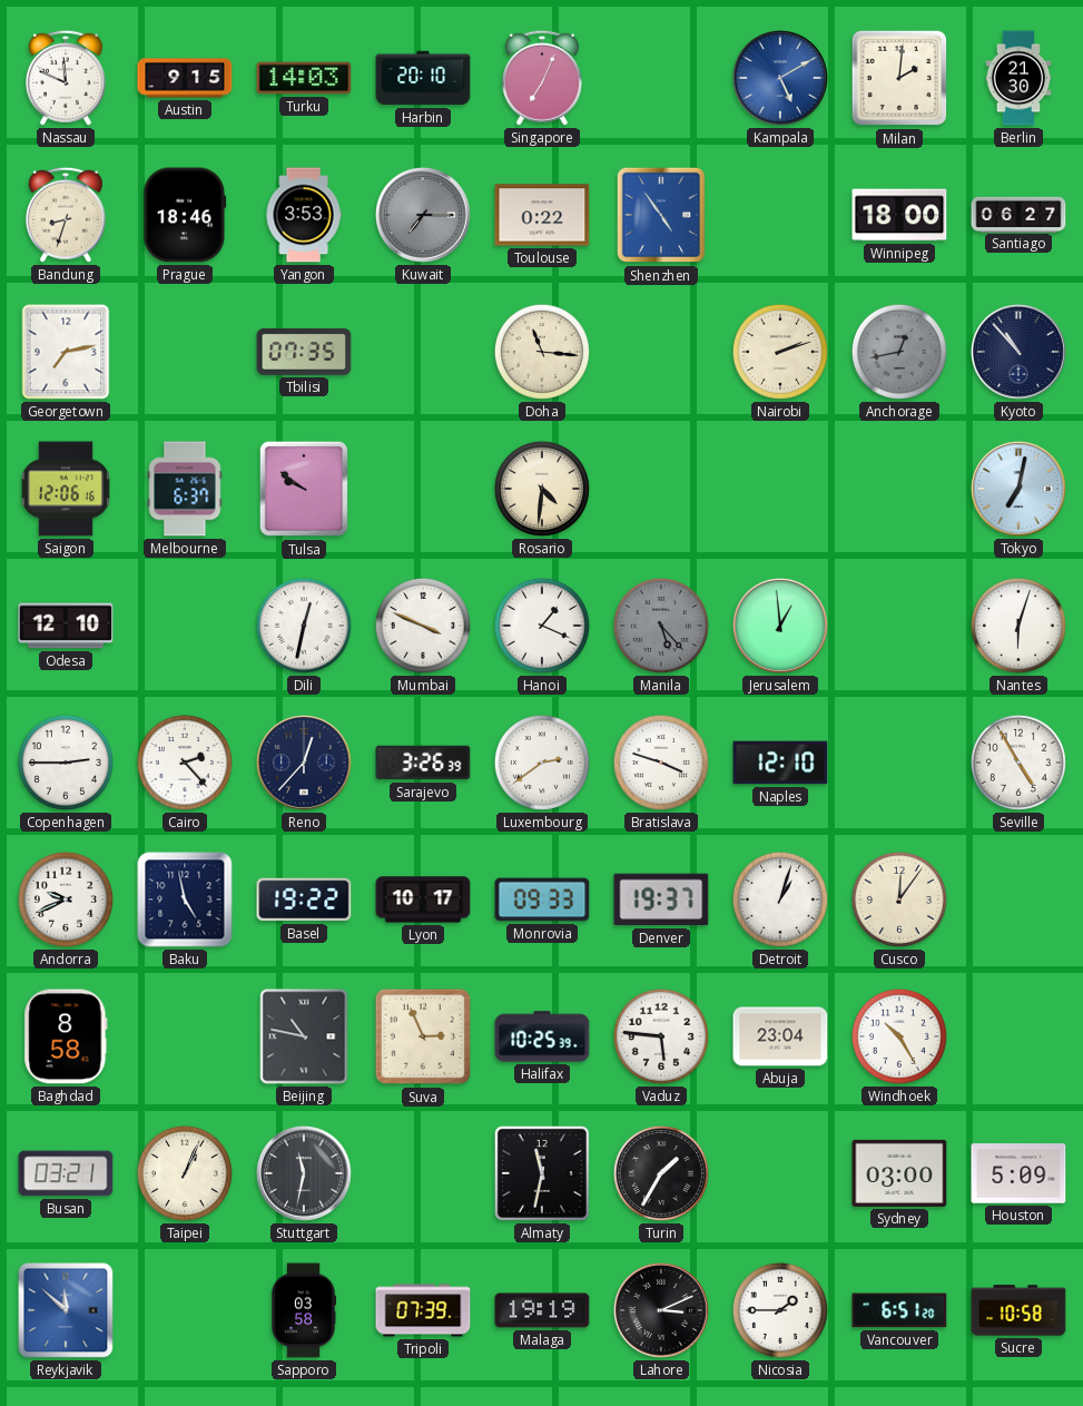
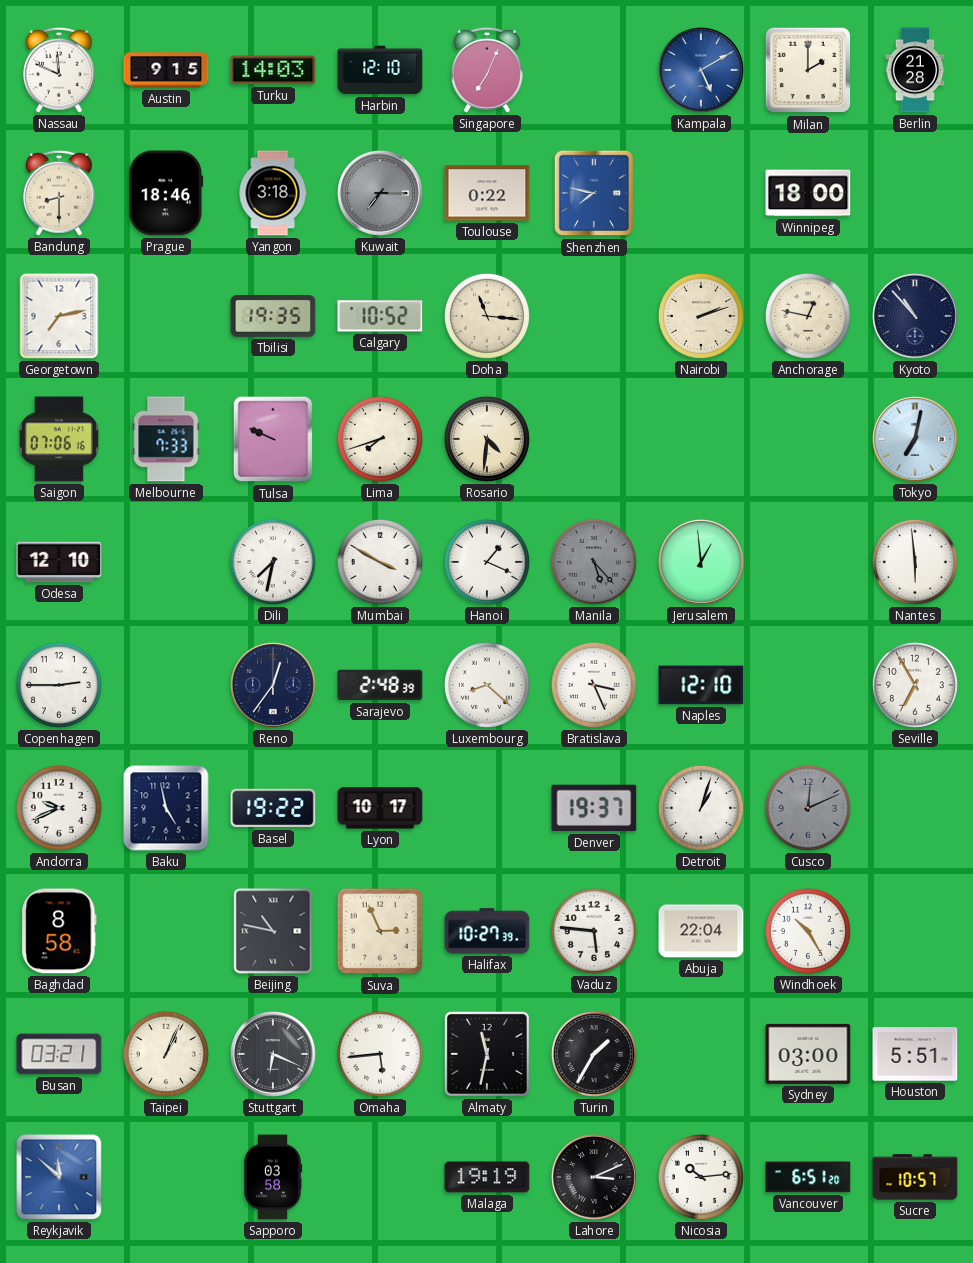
Harbin: 20:10 -> 12:10
Milan: 2:01 -> 2:00
Berlin: 21:30 -> 21:28
Bandung: 8:33 -> 8:30
Yangon: 3:53 -> 3:18
Shenzhen: 4:54 -> 7:47
Santiago: 06:27 -> none
Tbilisi: 07:35 -> 19:35
Calgary: none -> 10:52
Anchorage: 12:43 -> 12:47
Anchorage dial: grey -> cream
Saigon: 12:06 -> 07:06
Melbourne: 6:37 -> 7:33
Tulsa: 9:51 -> 9:49
Lima: none -> 7:42
Dili: 12:32 -> 7:32
Mumbai: 3:49 -> 3:50
Nantes: 6:03 -> 5:59
Cairo: 2:23 -> none
Reno: 12:37 -> 12:36
Sarajevo: 3:26 -> 2:48
Luxembourg: 2:39 -> 8:22
Bratislava: 3:48 -> 3:26
Seville: 4:55 -> 6:55
Monrovia: 09:33 -> none
Cusco: 12:06 -> 12:11
Cusco dial: cream -> grey
Halifax: 10:25 -> 10:27
Abuja: 23:04 -> 22:04
Stuttgart: 11:32 -> 6:19
Omaha: none -> 5:44
Houston: 5:09 -> 5:51
Tripoli: 07:39 -> none
Nicosia: 1:45 -> 10:14
Sucre: 10:58 -> 10:57
